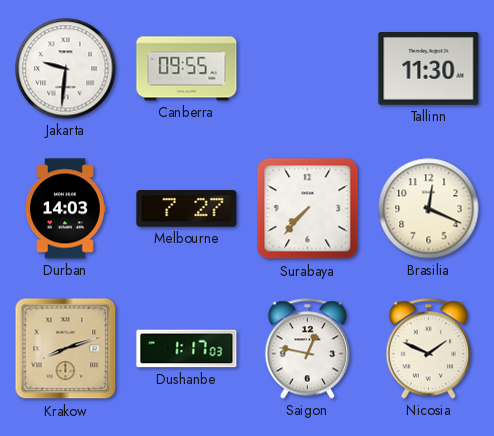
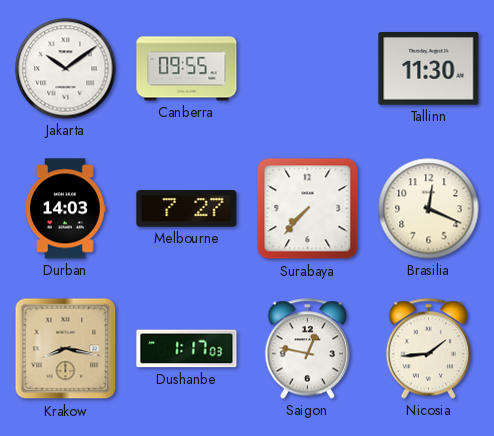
Jakarta: 9:31 -> 10:09
Krakow: 8:12 -> 8:17
Nicosia: 1:49 -> 1:44
